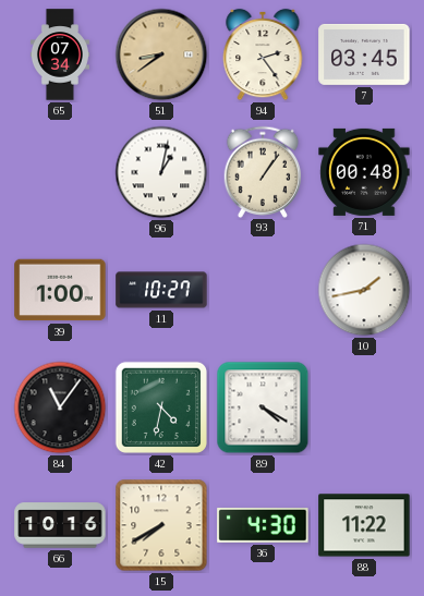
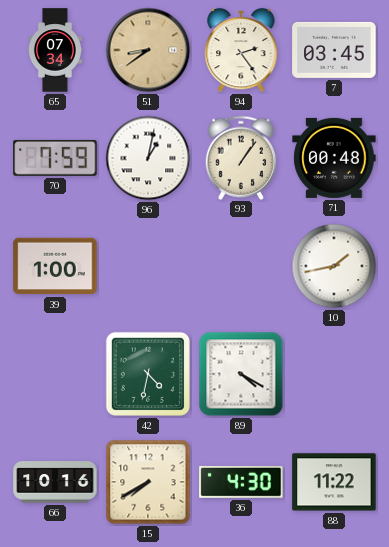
70: none -> 7:59
11: 10:27 -> none
84: 11:06 -> none
